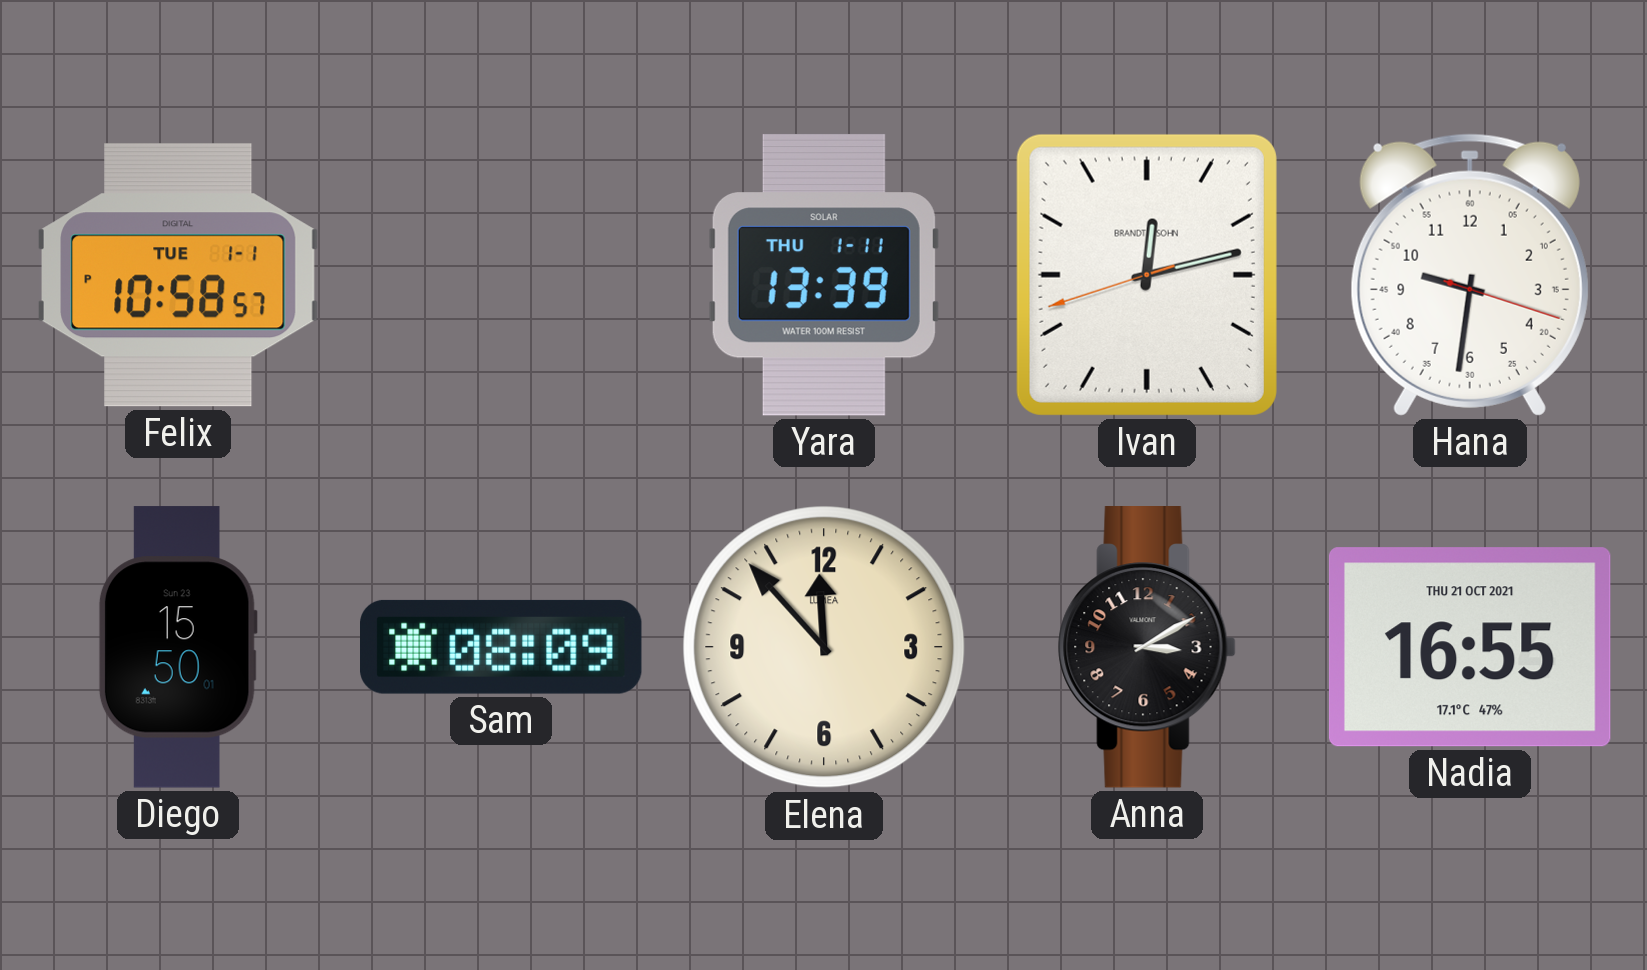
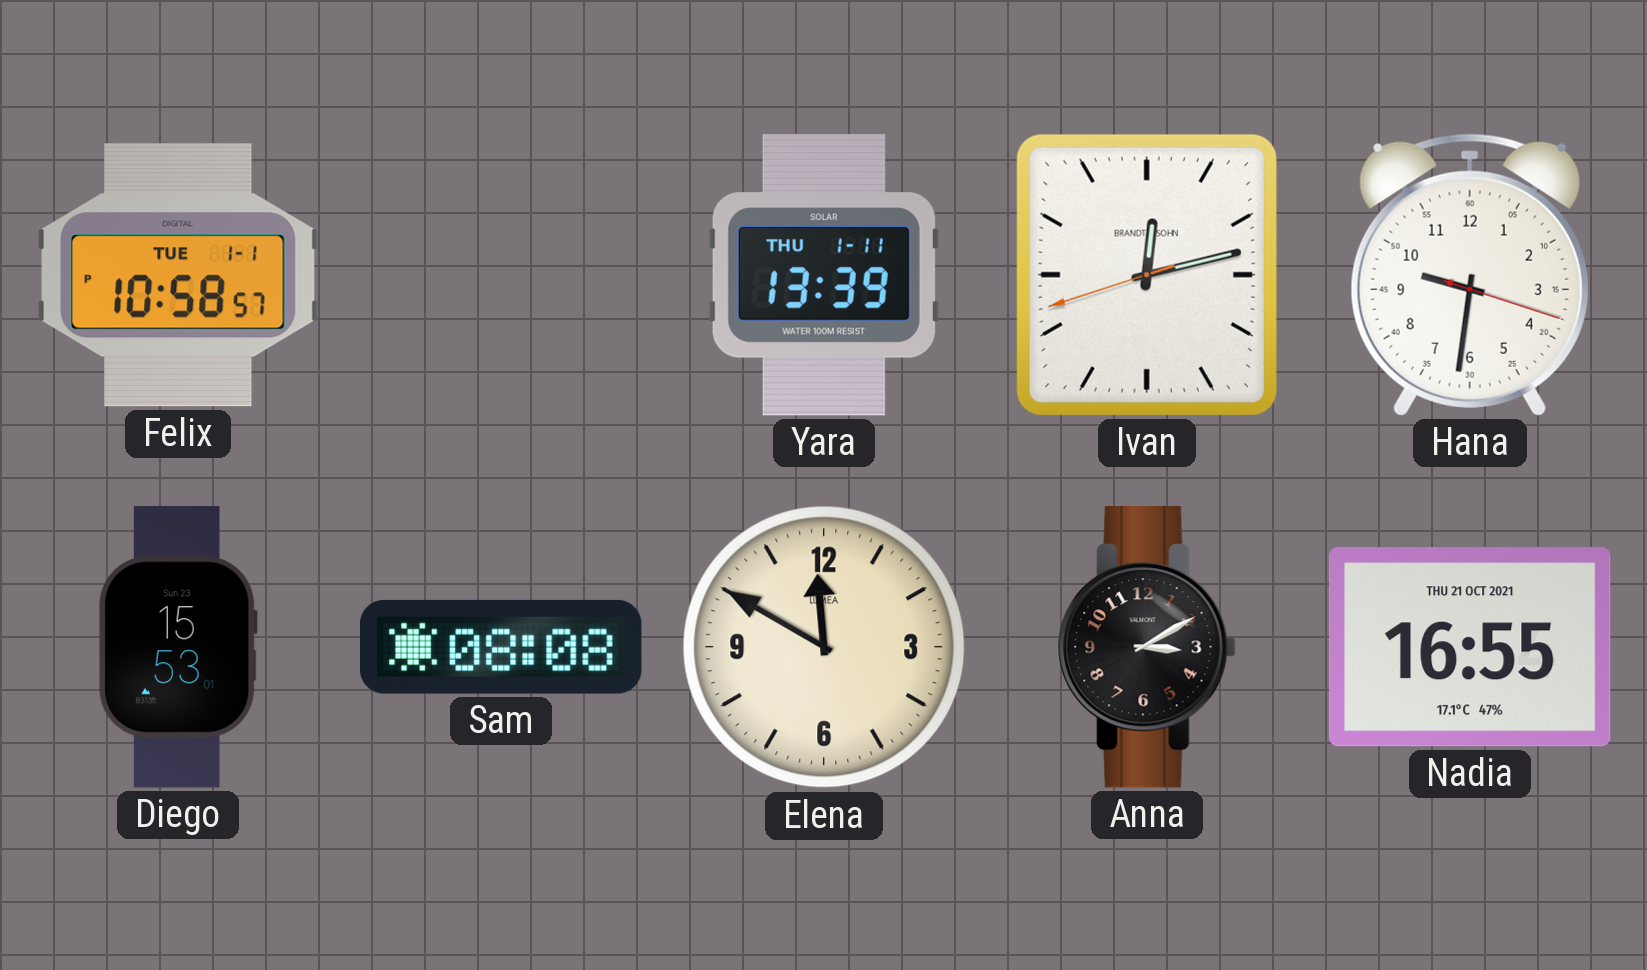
Diego: 15:50 -> 15:53
Sam: 08:09 -> 08:08
Elena: 11:53 -> 11:50
